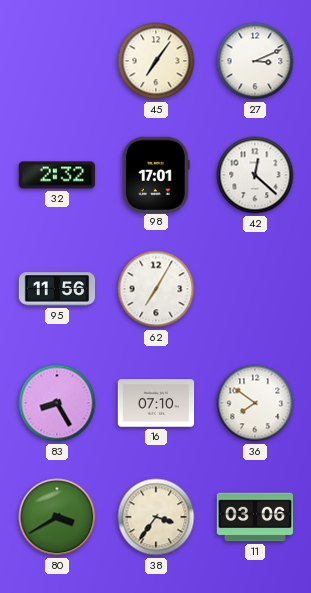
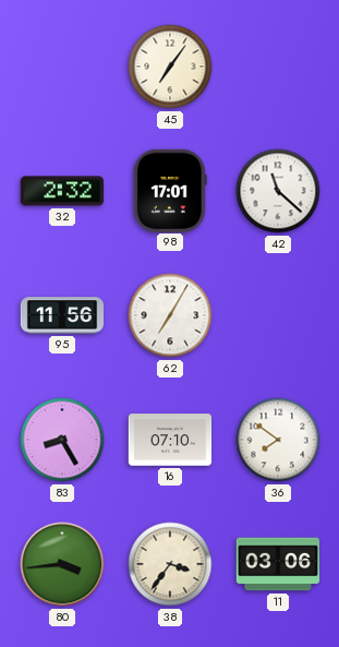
27: 3:11 -> none
42: 12:22 -> 11:22
80: 3:40 -> 3:44
